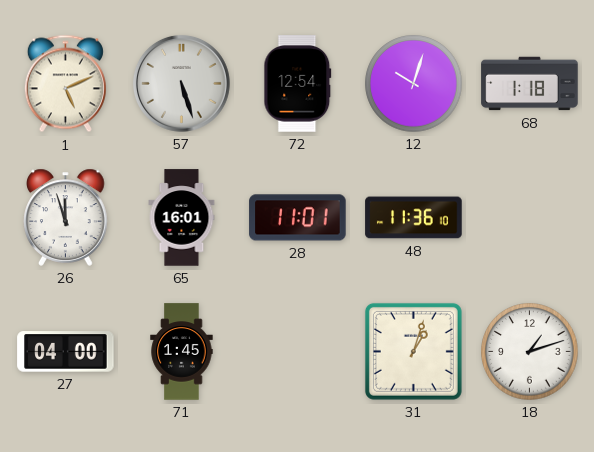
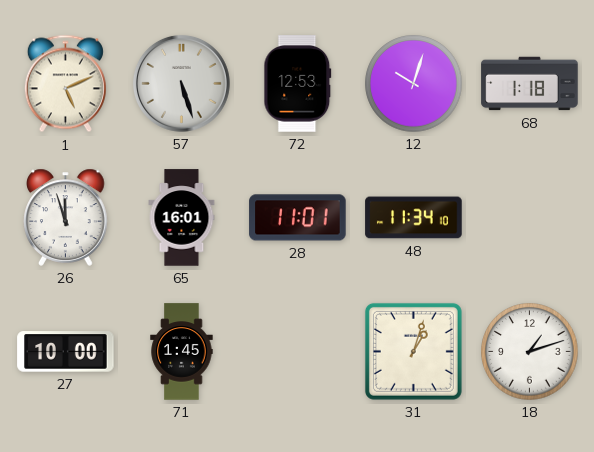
72: 12:54 -> 12:53
48: 11:36 -> 11:34
27: 04:00 -> 10:00
